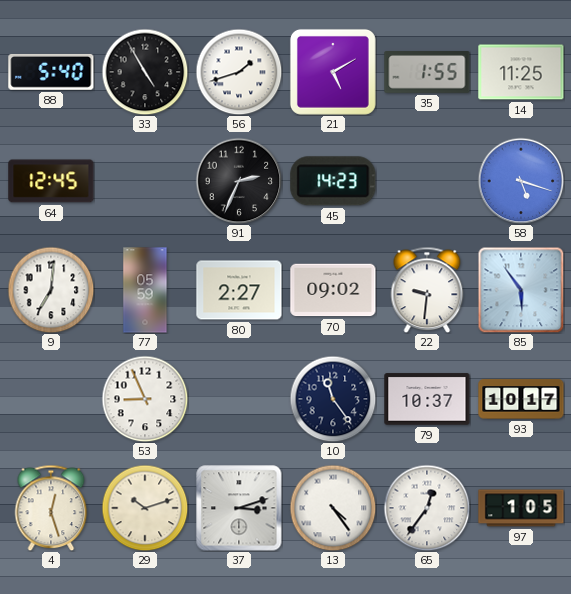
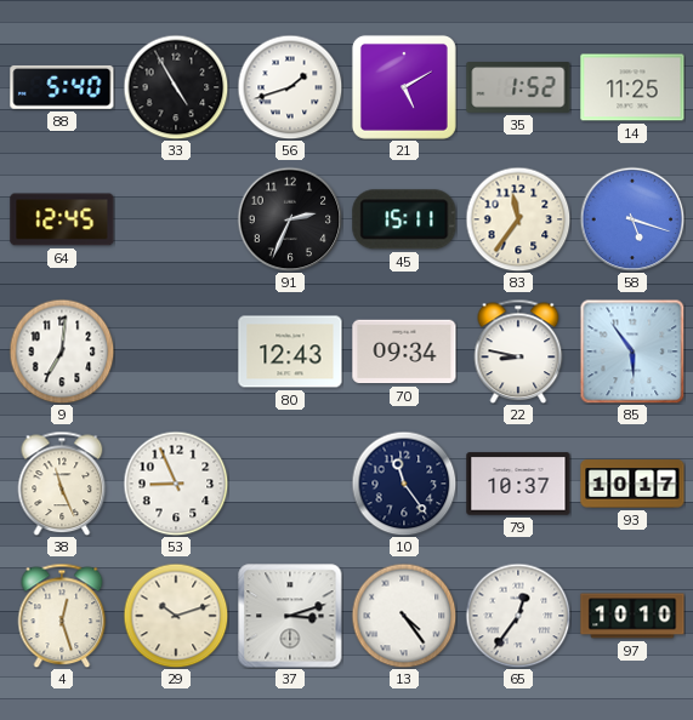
35: 1:55 -> 1:52
45: 14:23 -> 15:11
83: none -> 11:36
77: 05:59 -> none
80: 2:27 -> 12:43
70: 09:02 -> 09:34
22: 9:31 -> 8:47
38: none -> 11:26
97: 1:05 -> 10:10
